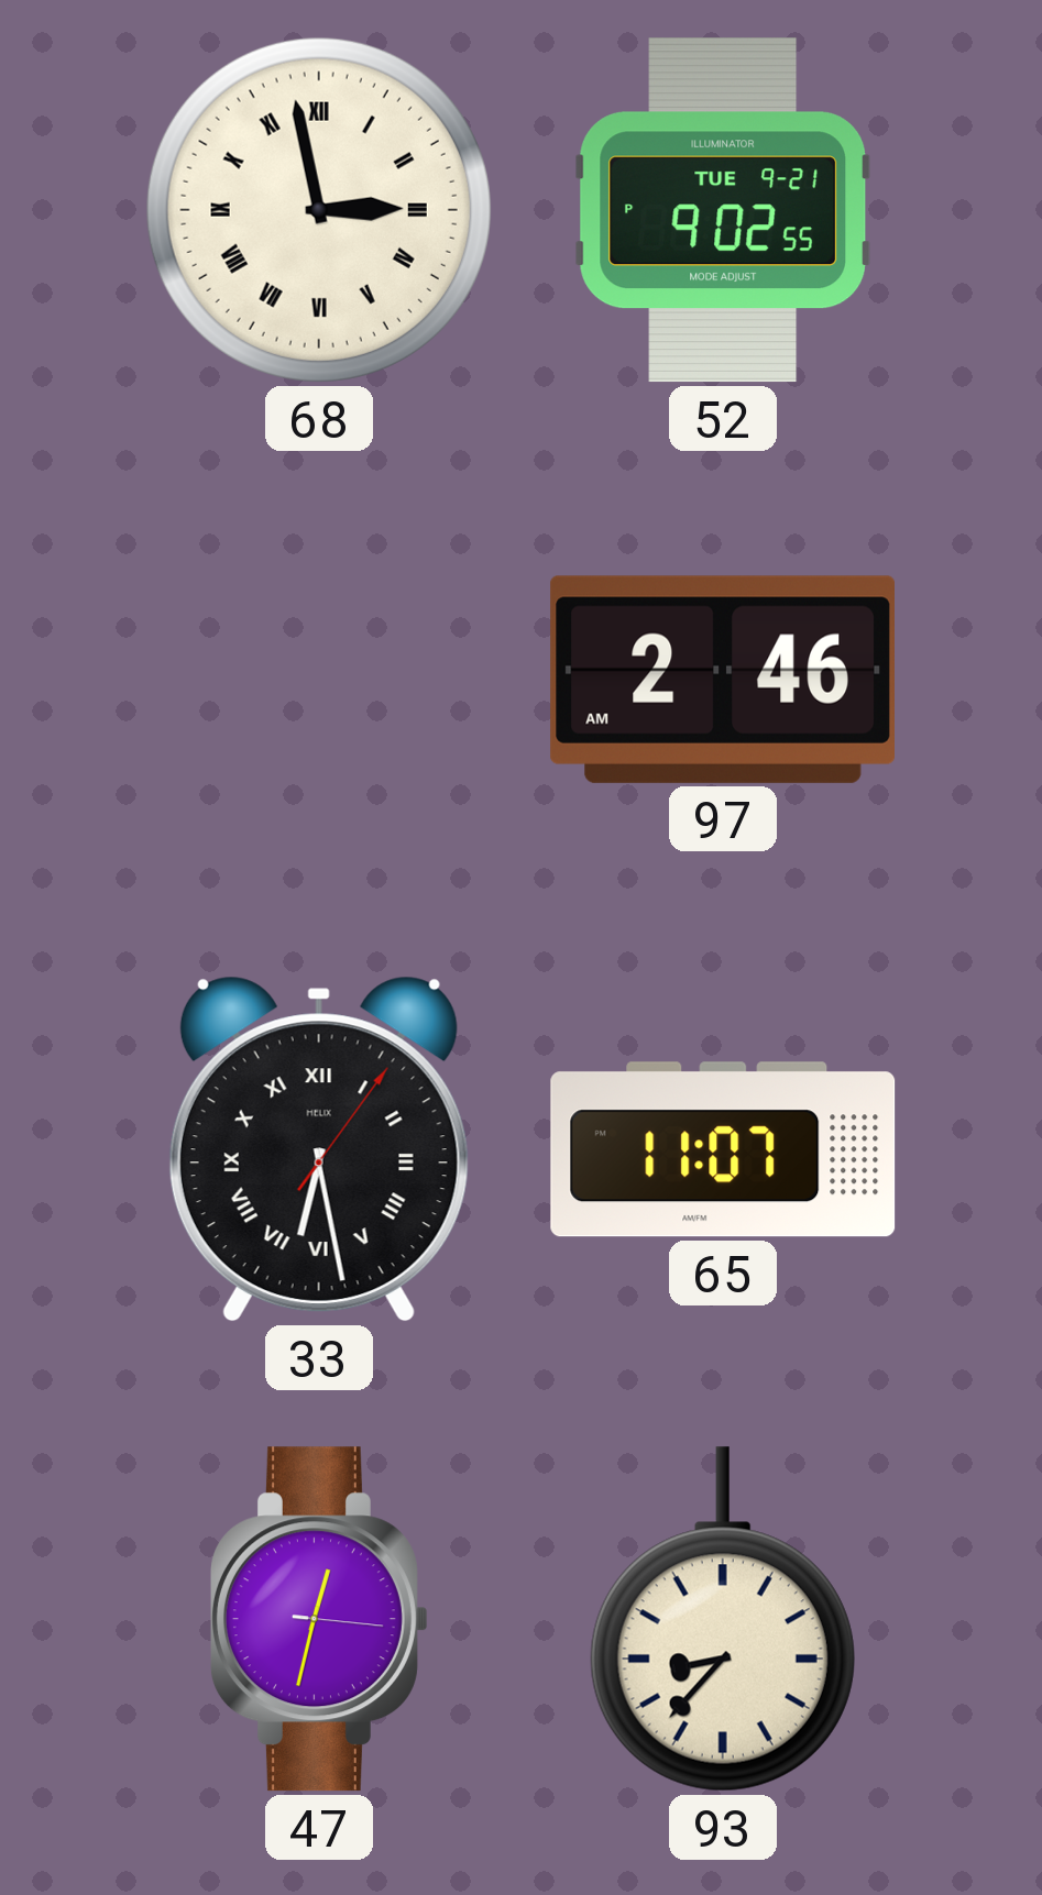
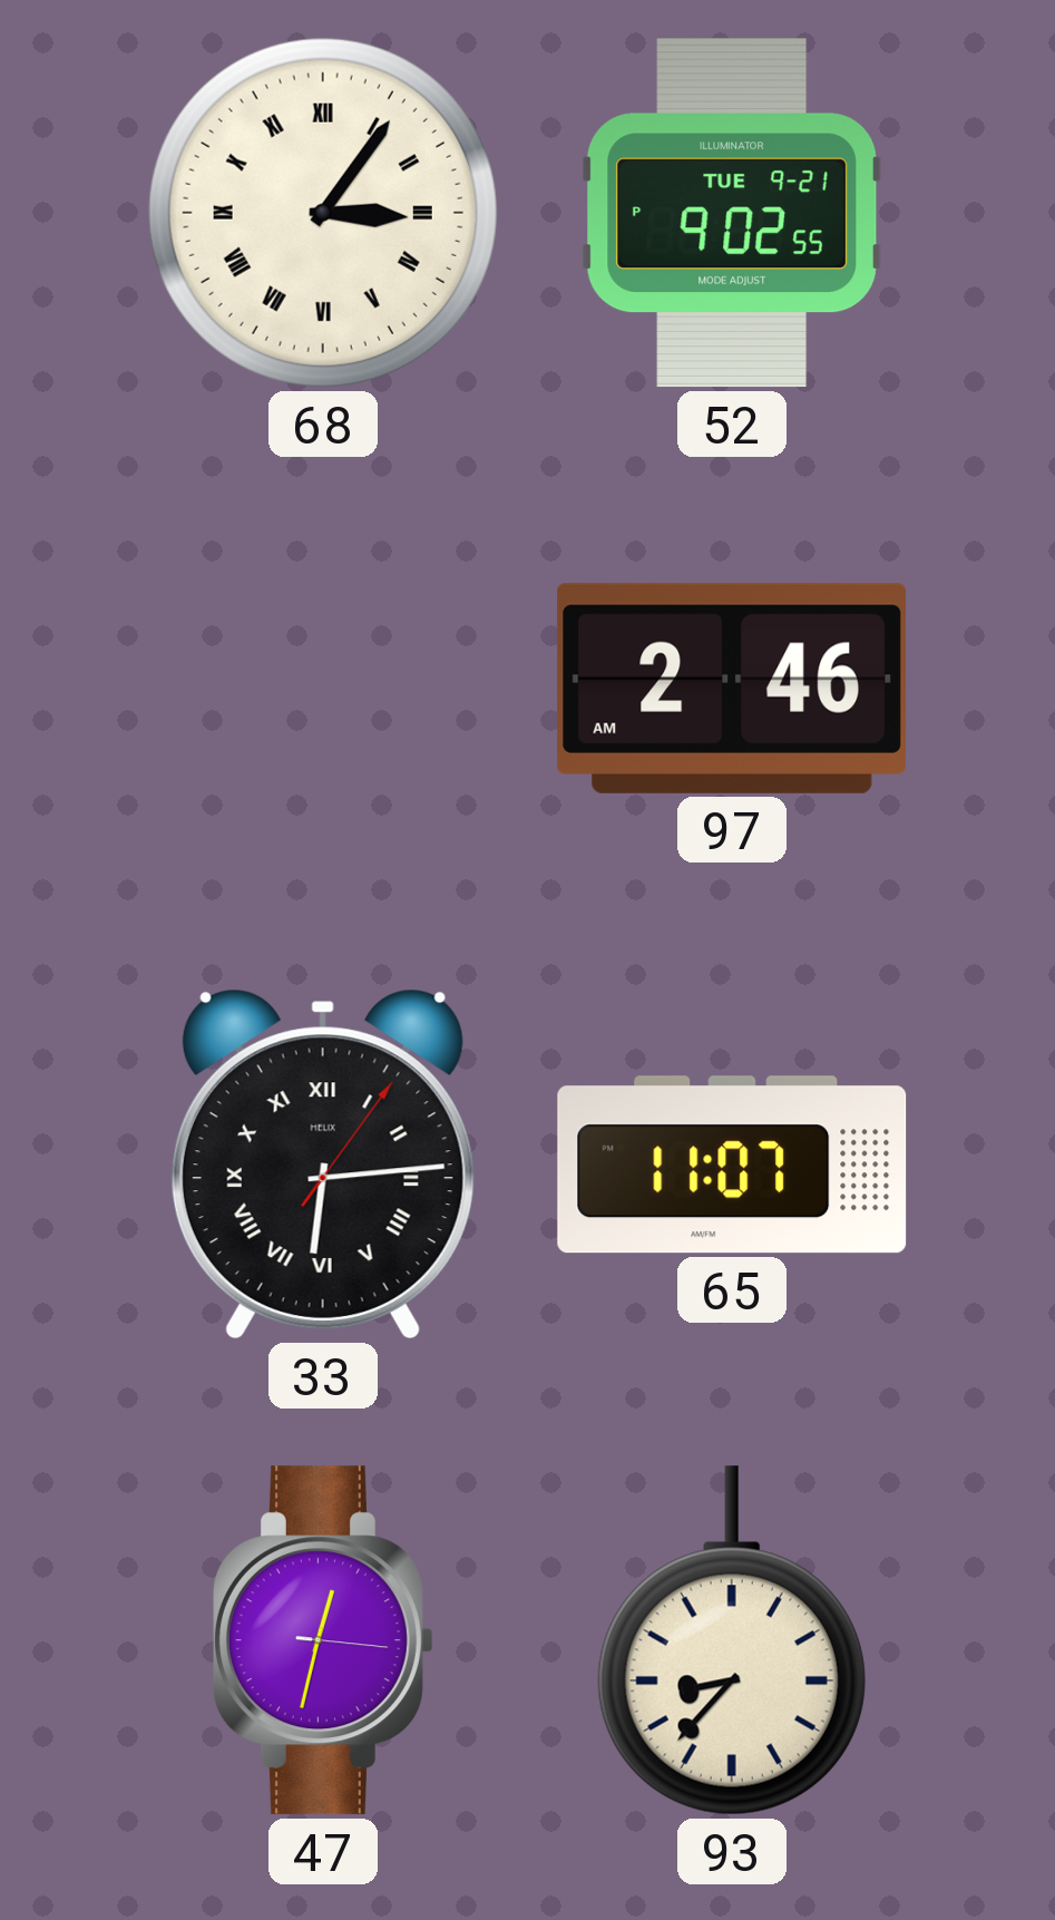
68: 2:58 -> 3:06
33: 6:28 -> 6:14
